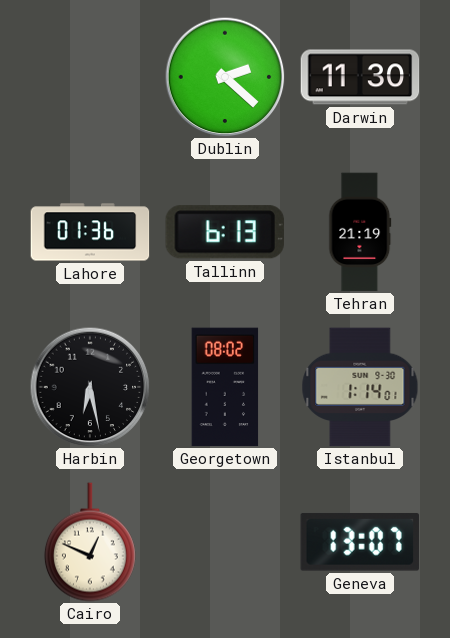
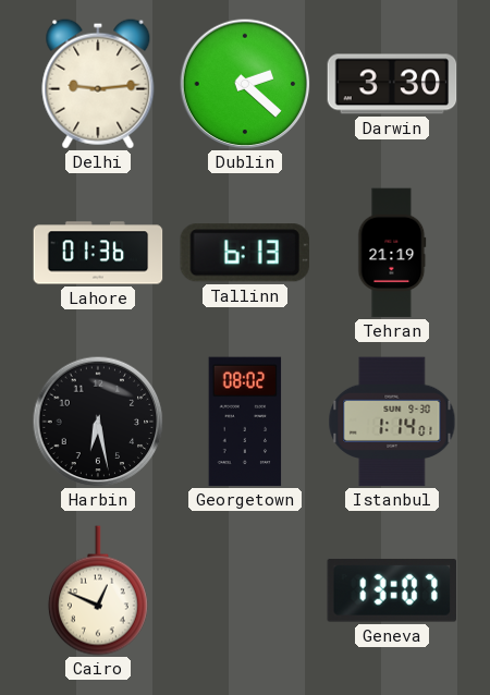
Delhi: none -> 9:14
Darwin: 11:30 -> 3:30
